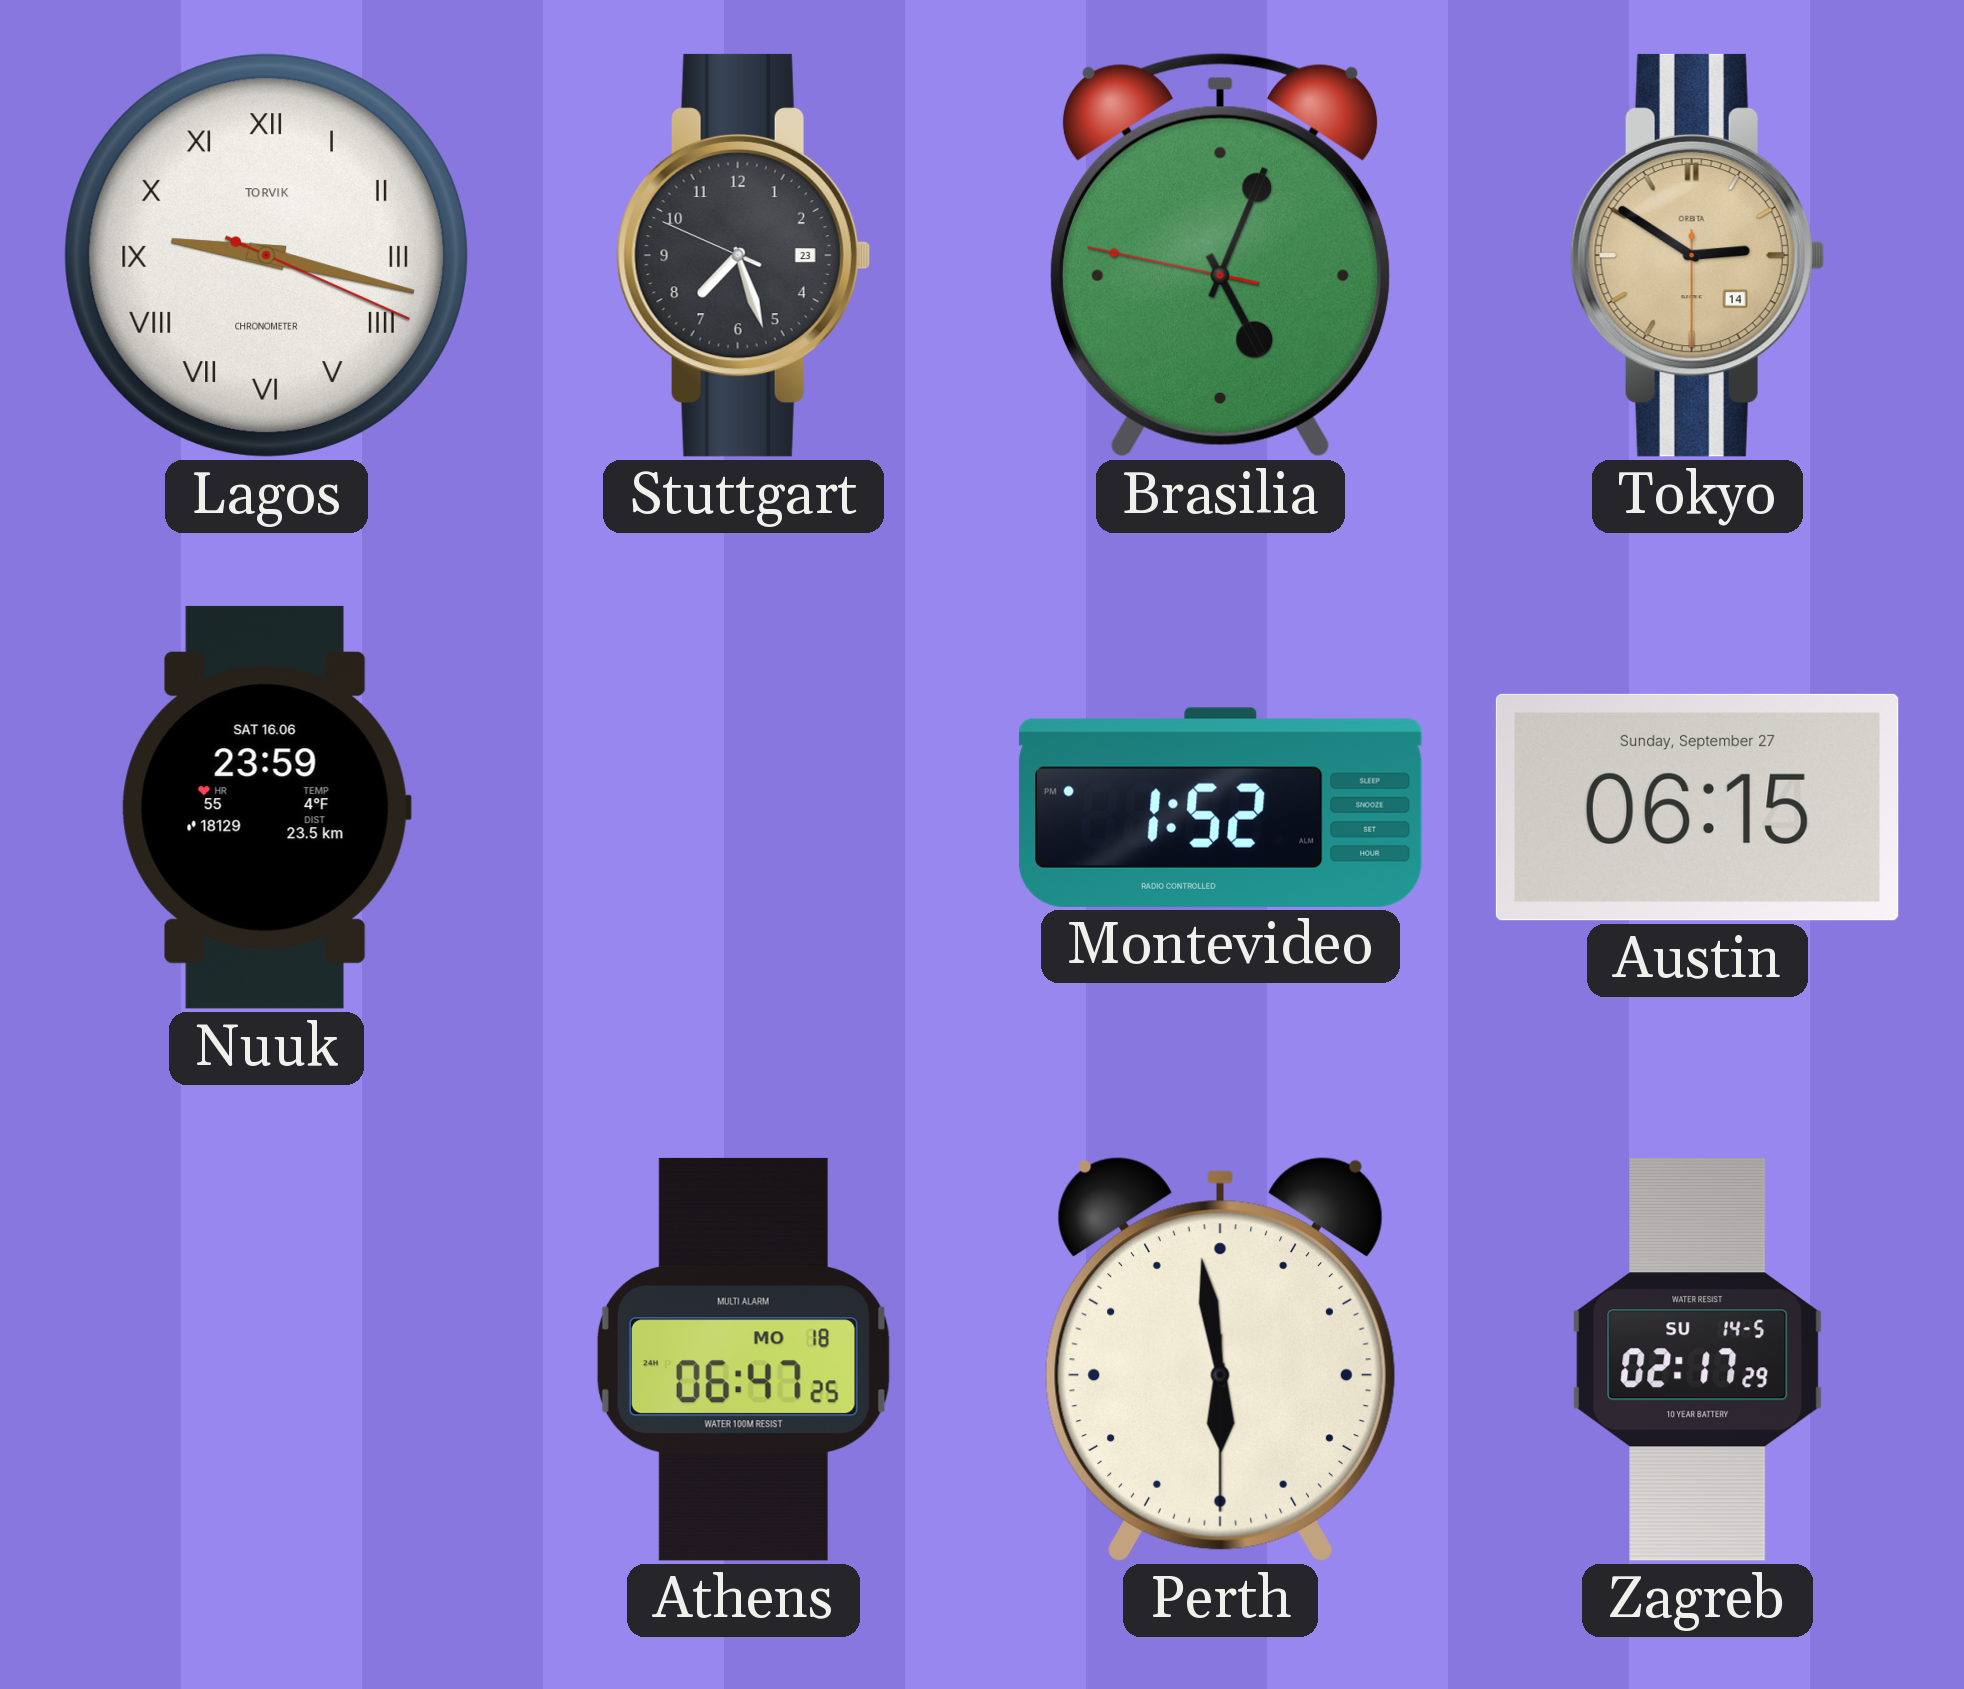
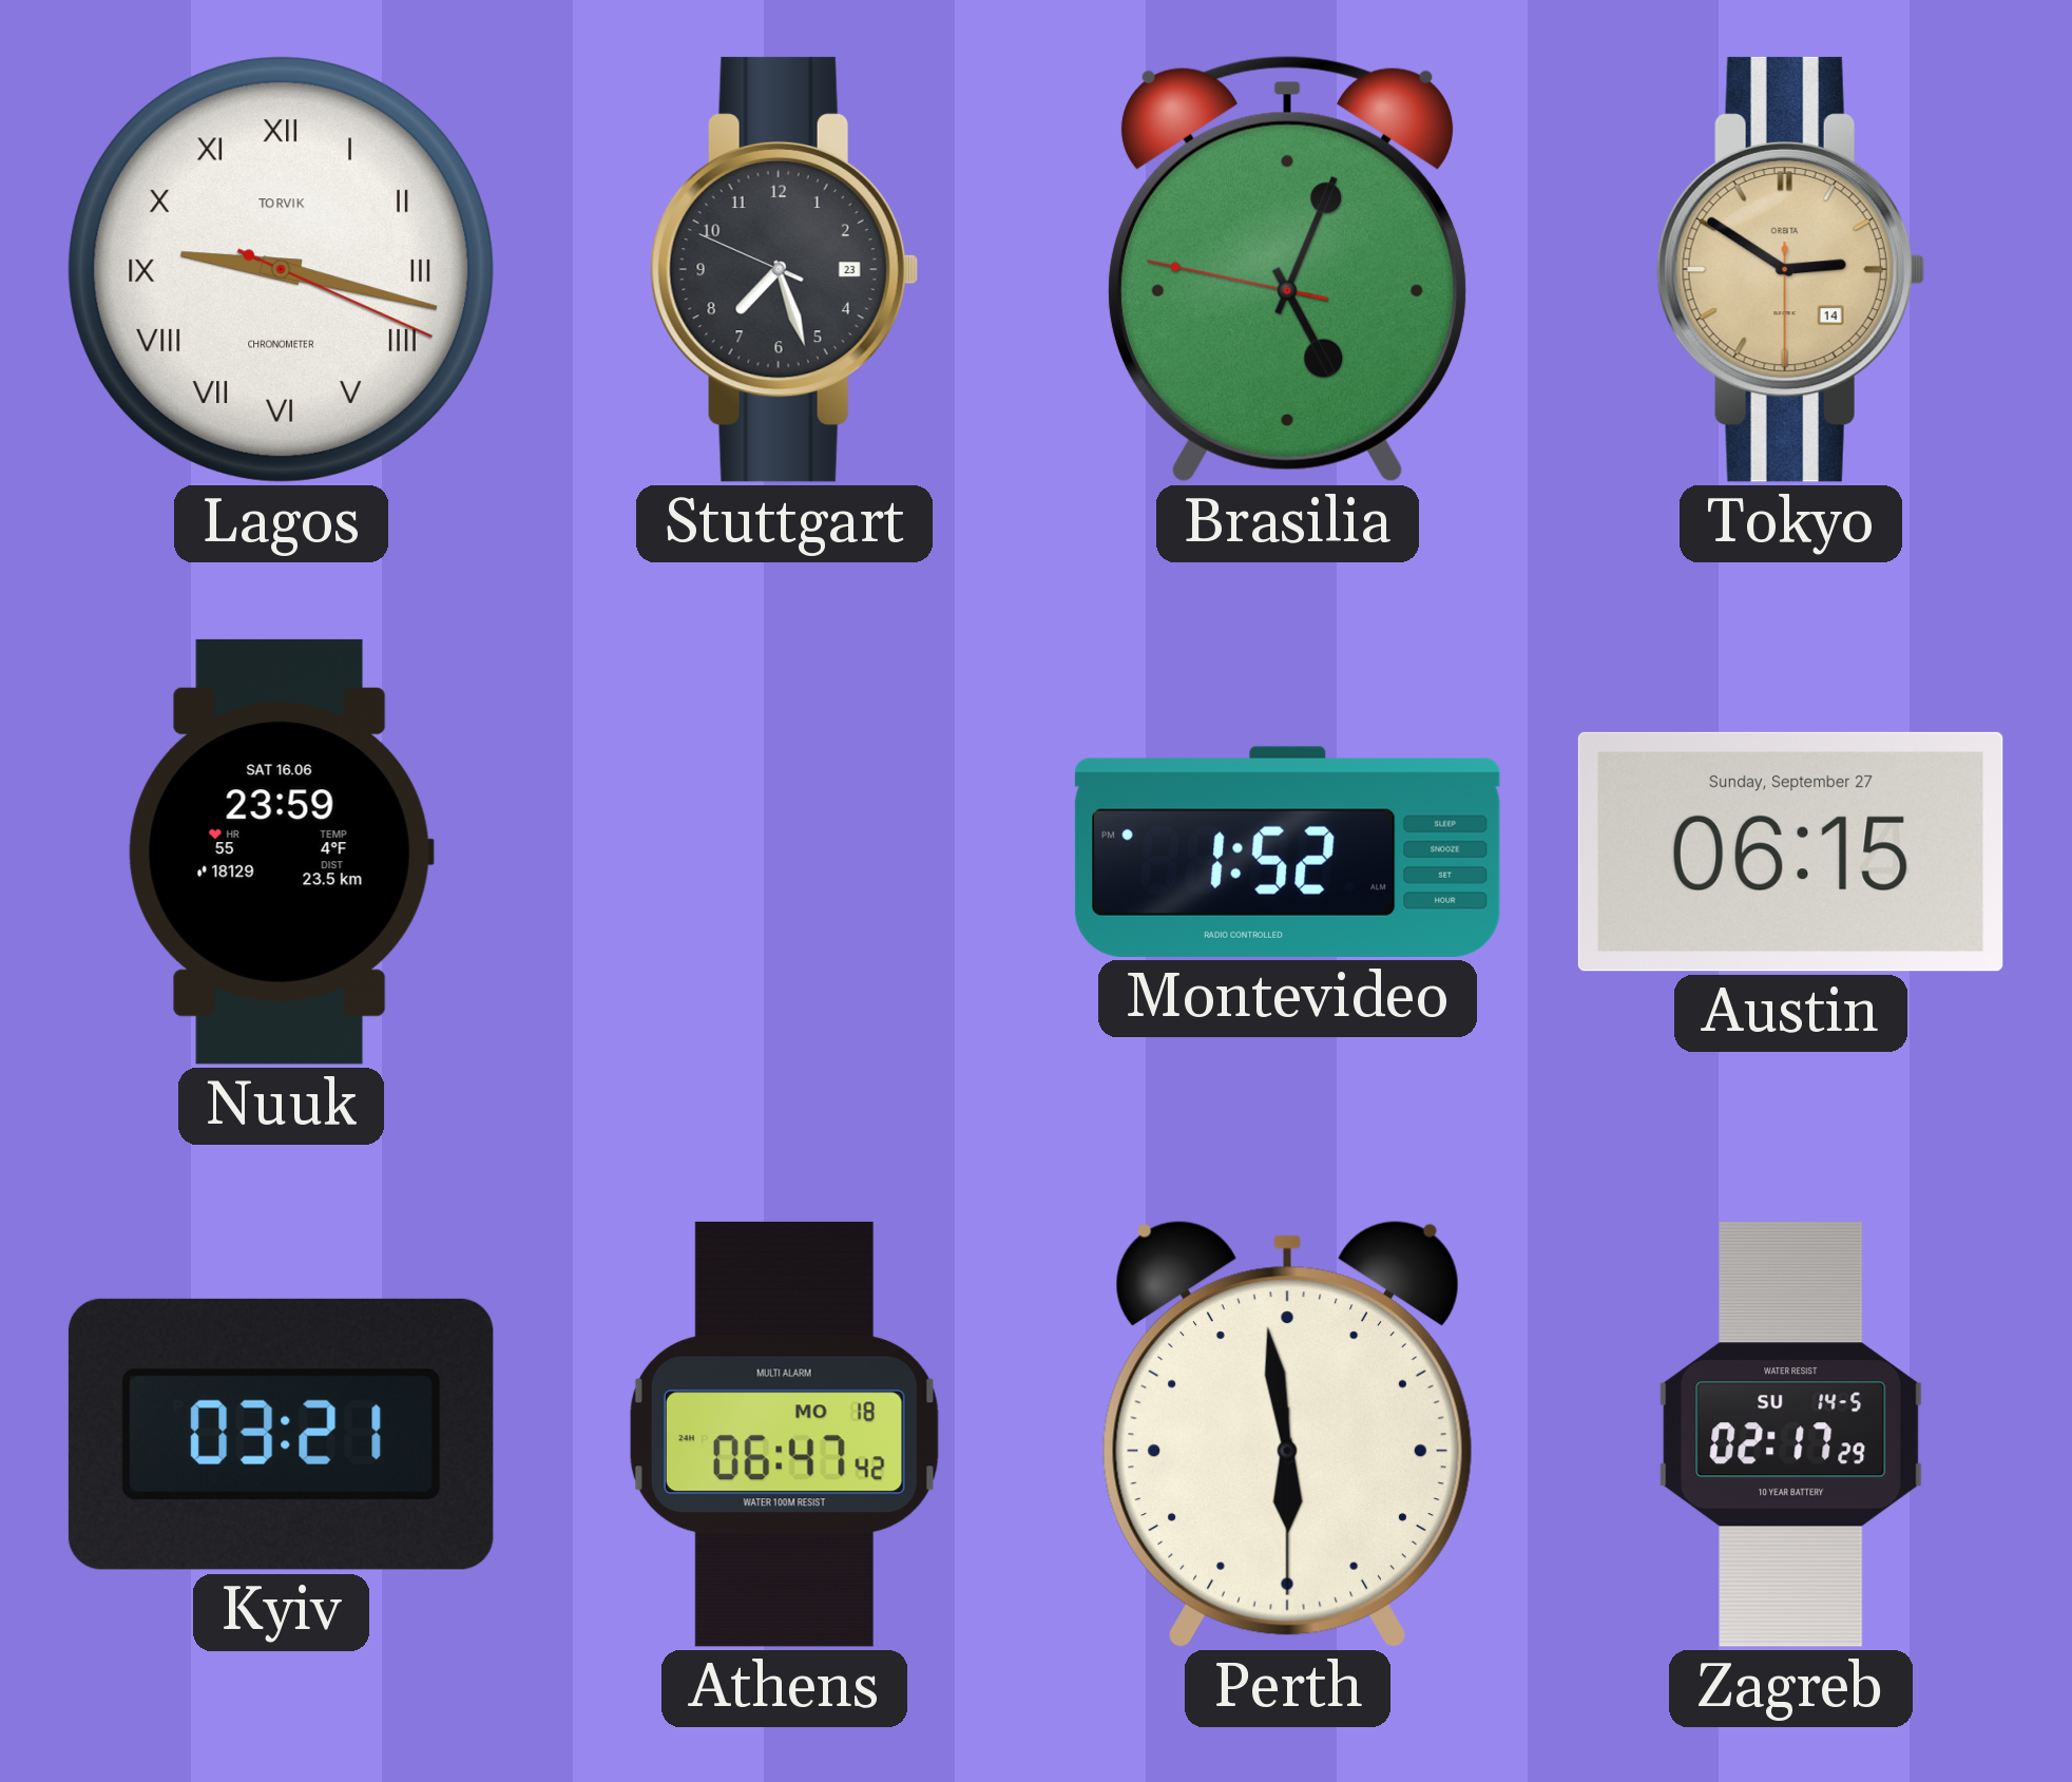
Kyiv: none -> 03:21
Athens: 06:47:25 -> 06:47:42
